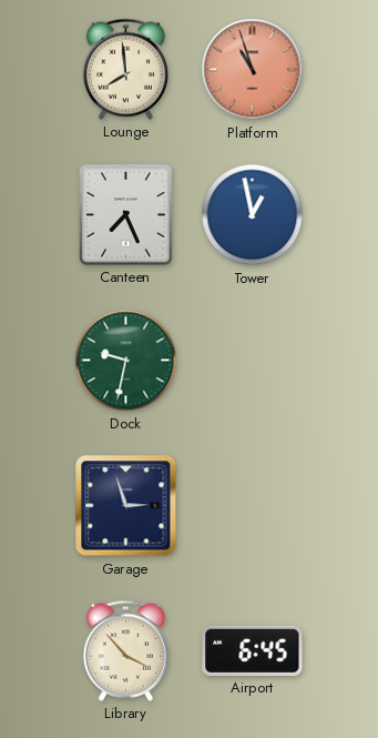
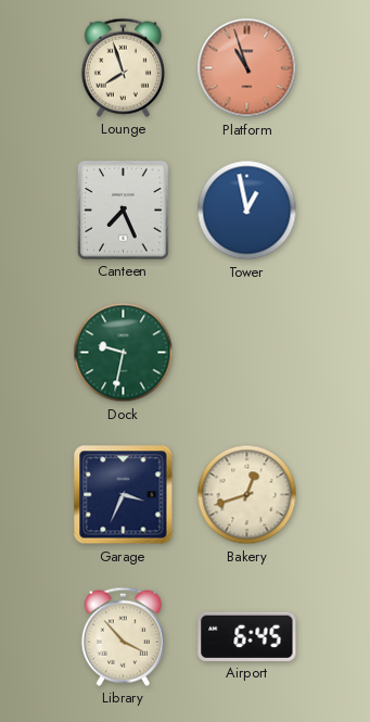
Lounge: 7:59 -> 7:57
Garage: 2:57 -> 3:34
Bakery: none -> 12:42
